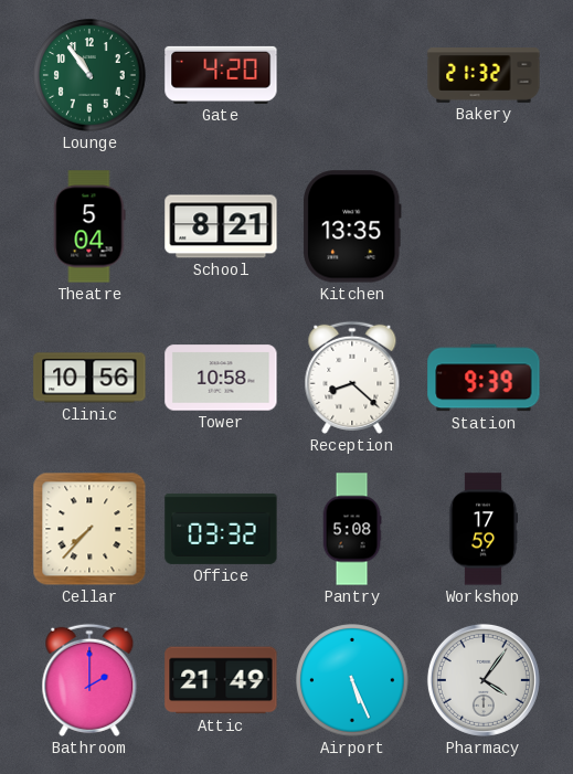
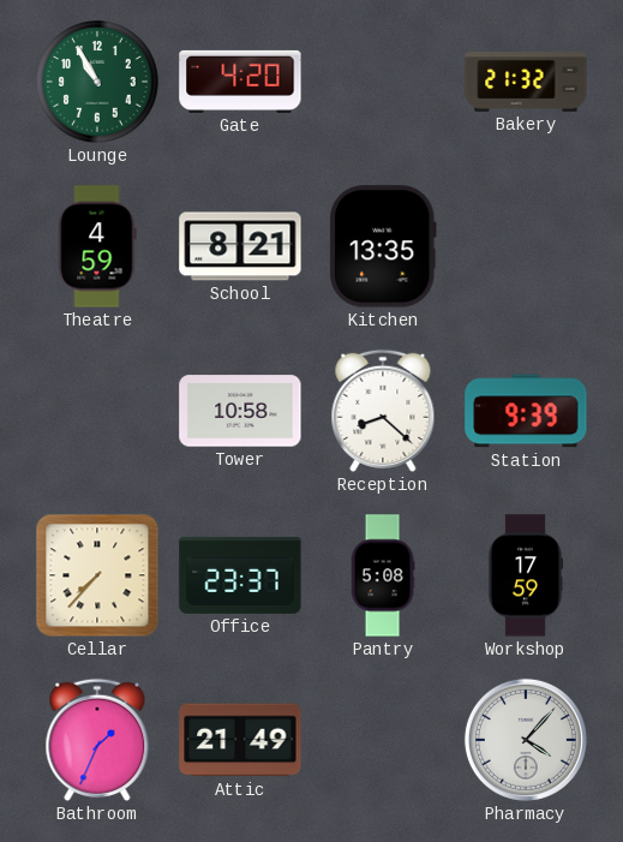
Lounge: 10:54 -> 10:55
Theatre: 5:04 -> 4:59
Clinic: 10:56 -> none
Office: 03:32 -> 23:37
Bathroom: 2:00 -> 1:34
Airport: 5:26 -> none
Pharmacy: 4:06 -> 4:07
